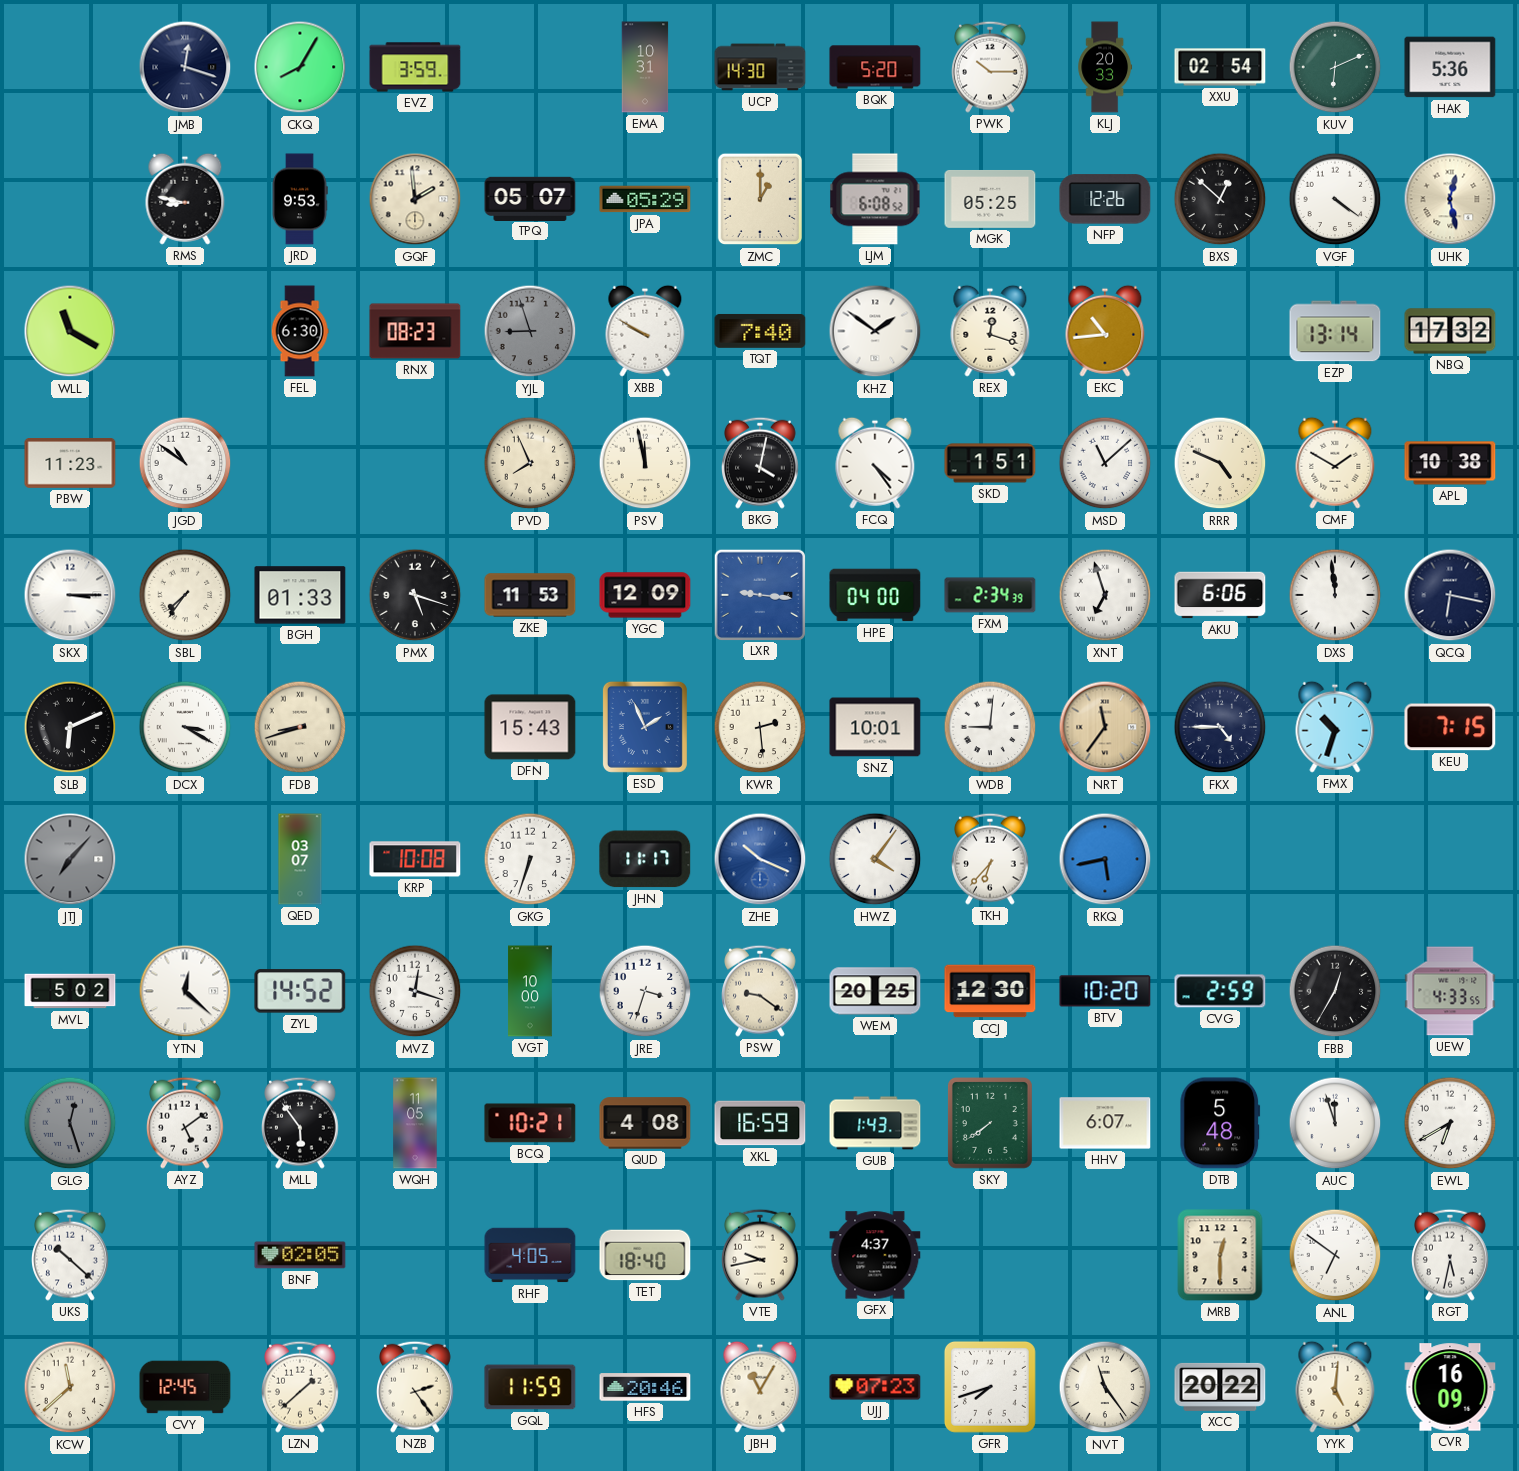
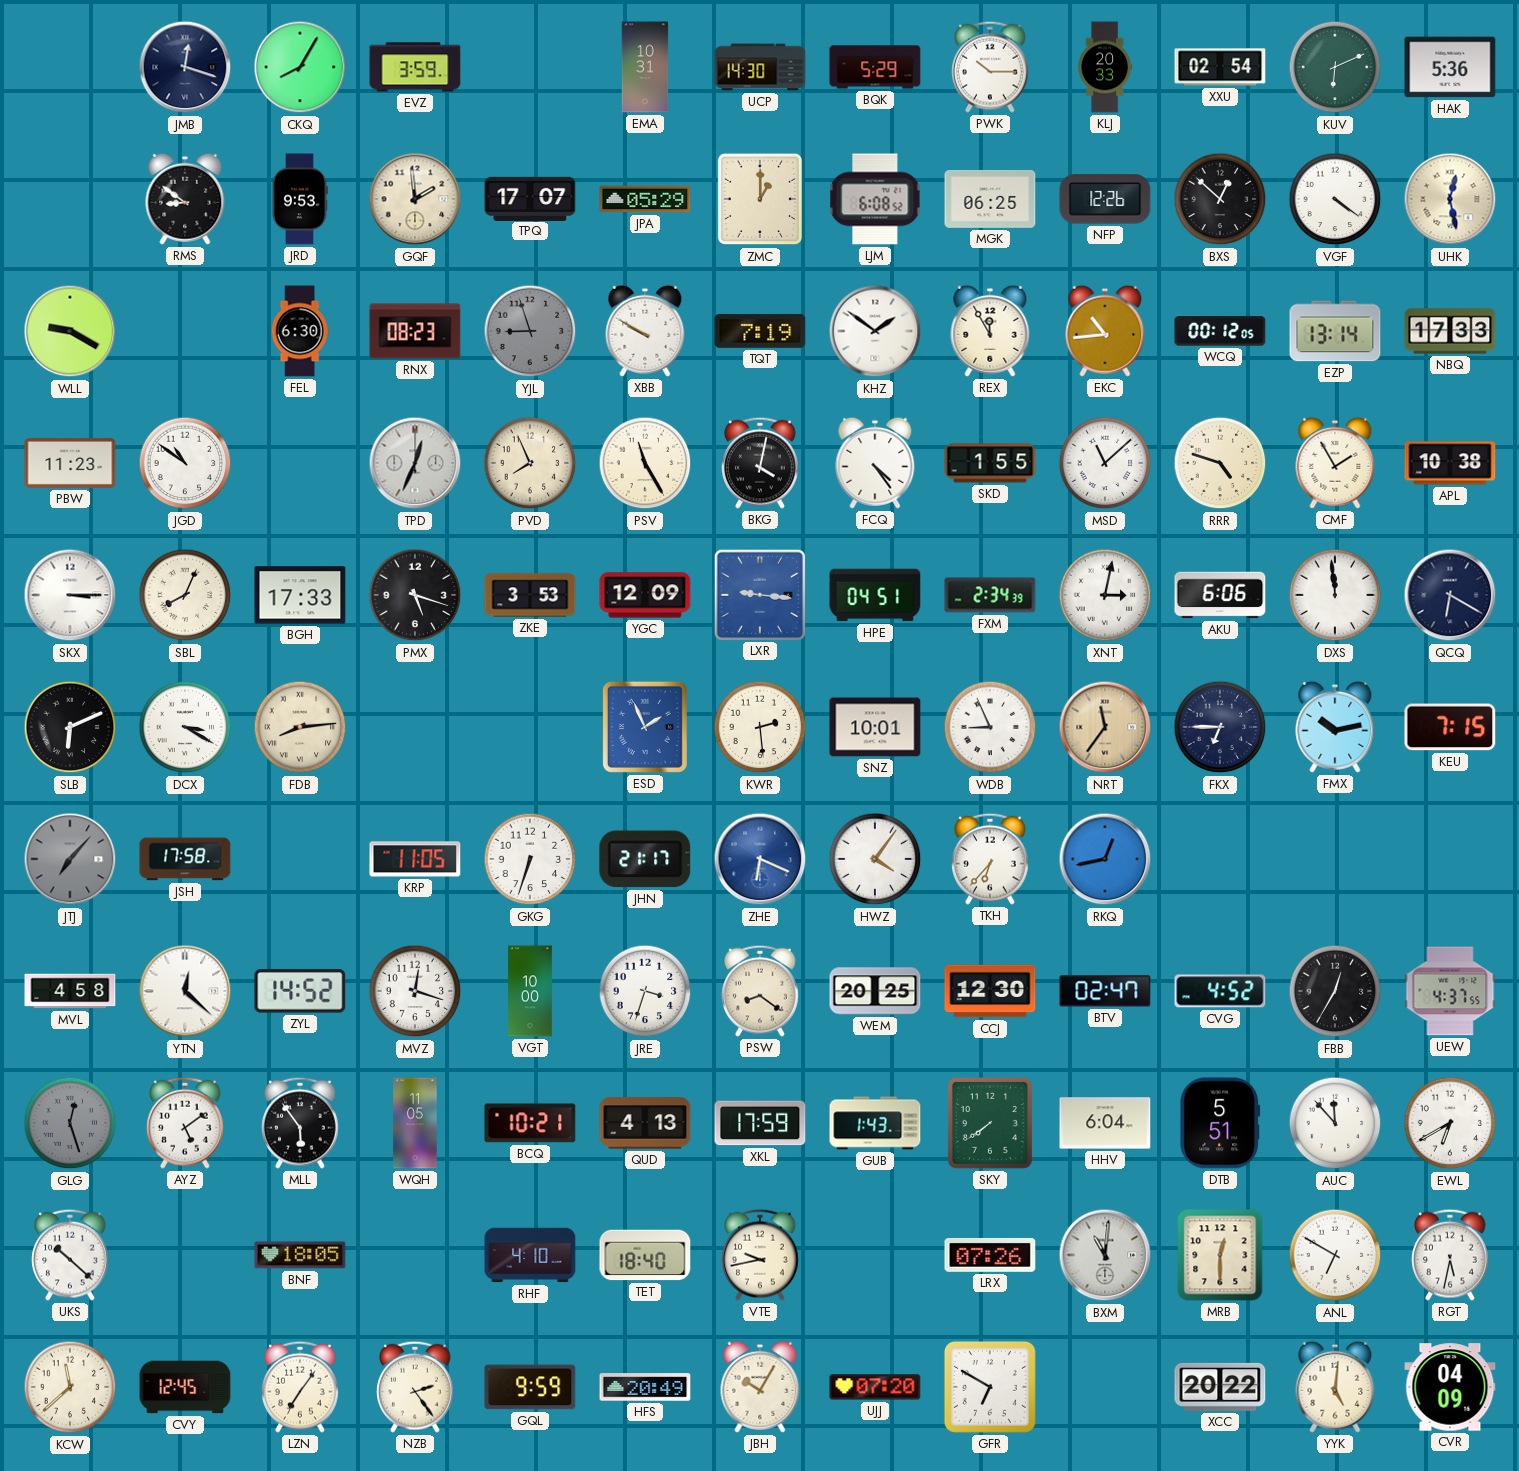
BQK: 5:20 -> 5:29
RMS: 8:47 -> 8:51
TPQ: 05:07 -> 17:07
MGK: 05:25 -> 06:25
WLL: 11:20 -> 9:20
TQT: 7:40 -> 7:19
REX: 12:18 -> 11:55
WCQ: none -> 00:12
NBQ: 17:32 -> 17:33
TPD: none -> 12:34
PSV: 11:58 -> 11:25
SKD: 1:51 -> 1:55
RRR: 4:49 -> 4:48
CMF: 1:50 -> 1:55
SBL: 7:36 -> 8:04
BGH: 01:33 -> 17:33
ZKE: 11:53 -> 3:53
HPE: 04:00 -> 04:51
XNT: 6:57 -> 3:02
QCQ: 6:17 -> 6:20
FDB: 8:42 -> 8:14
DFN: 15:43 -> none
WDB: 9:01 -> 8:56
FKX: 4:45 -> 6:45
FMX: 10:33 -> 10:13
JSH: none -> 17:58
QED: 03:07 -> none
KRP: 10:08 -> 11:05
JHN: 11:17 -> 21:17
ZHE: 10:19 -> 6:19
RKQ: 5:43 -> 12:43
MVL: 5:02 -> 4:58
PSW: 9:21 -> 8:21
BTV: 10:20 -> 02:47
CVG: 2:59 -> 4:52
UEW: 4:33 -> 4:37
QUD: 4:08 -> 4:13
XKL: 16:59 -> 17:59
HHV: 6:07 -> 6:04
DTB: 5:48 -> 5:51
AUC: 11:57 -> 11:53
BNF: 02:05 -> 18:05
RHF: 4:05 -> 4:10
GFX: 4:37 -> none
LRX: none -> 07:26
BXM: none -> 11:01
ANL: 6:51 -> 6:50
LZN: 1:38 -> 7:06
GQL: 11:59 -> 9:59
HFS: 20:46 -> 20:49
JBH: 11:05 -> 10:05
UJJ: 07:23 -> 07:20
GFR: 7:42 -> 6:50
NVT: 11:24 -> none
CVR: 16:09 -> 04:09
